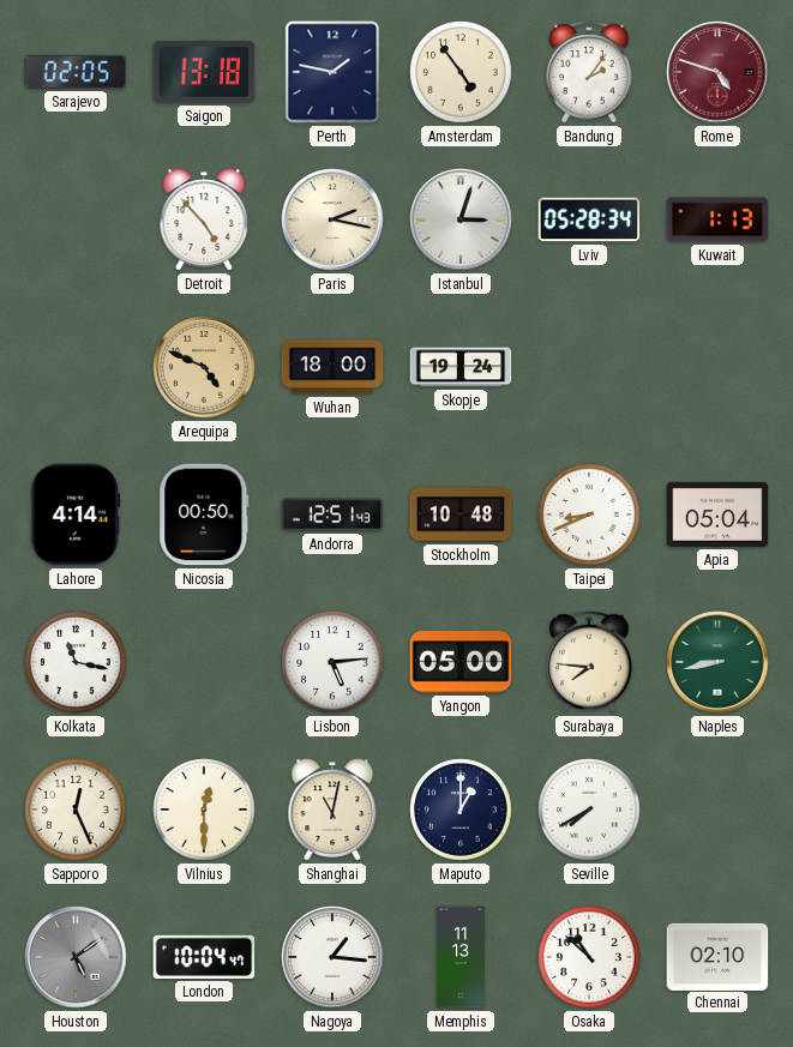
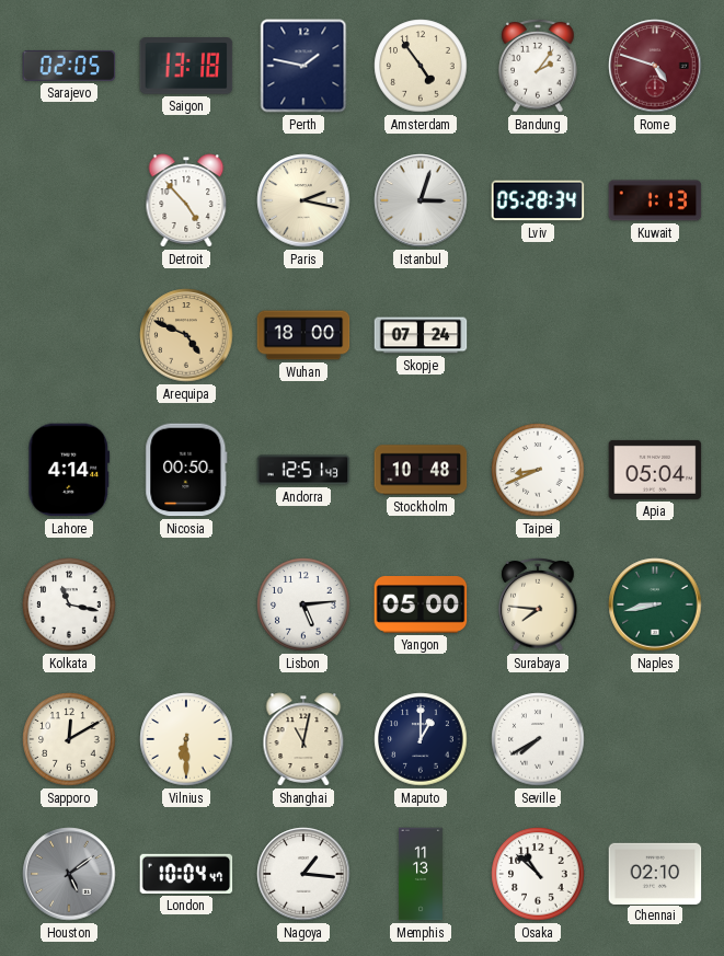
Skopje: 19:24 -> 07:24
Sapporo: 12:26 -> 12:10
Vilnius: 12:30 -> 6:30
